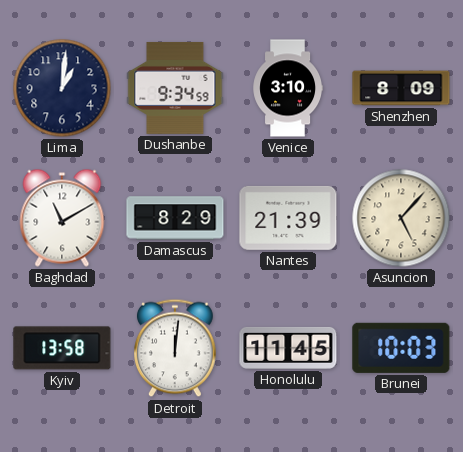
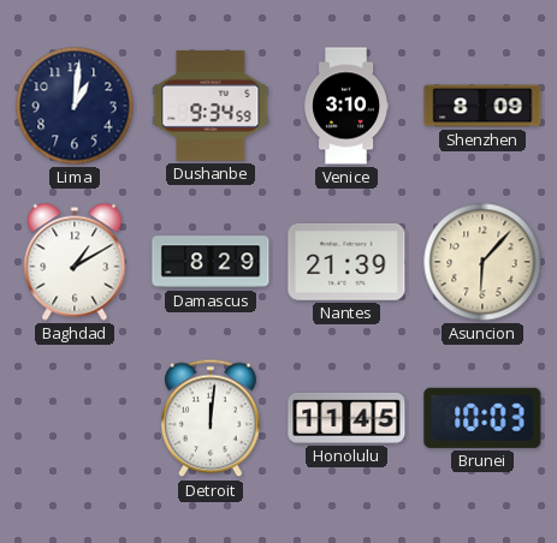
Baghdad: 11:10 -> 1:10
Asuncion: 5:07 -> 6:07
Kyiv: 13:58 -> none
